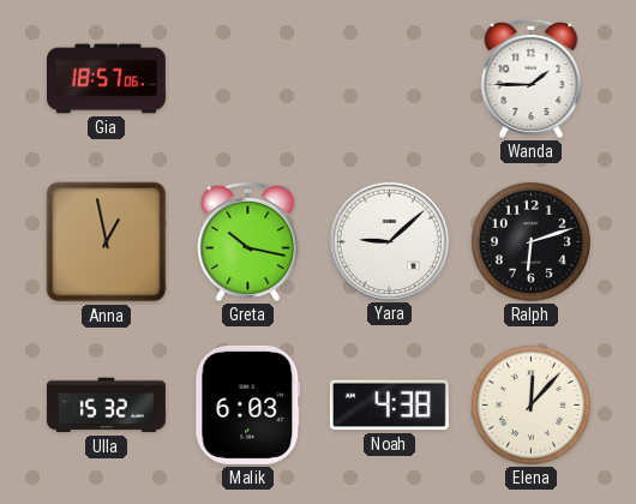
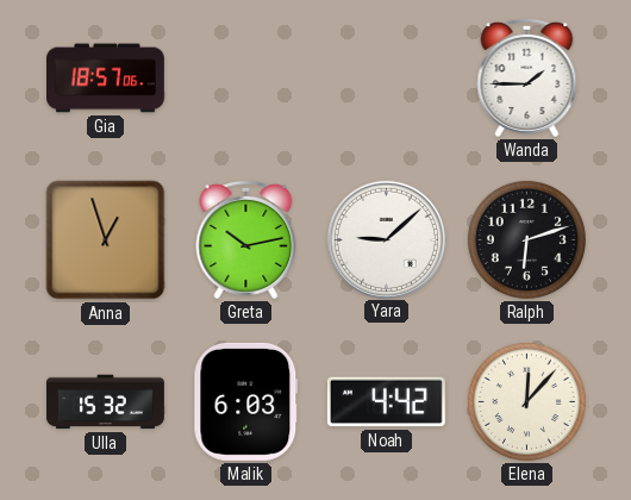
Anna: 12:58 -> 12:57
Greta: 10:17 -> 10:13
Noah: 4:38 -> 4:42
